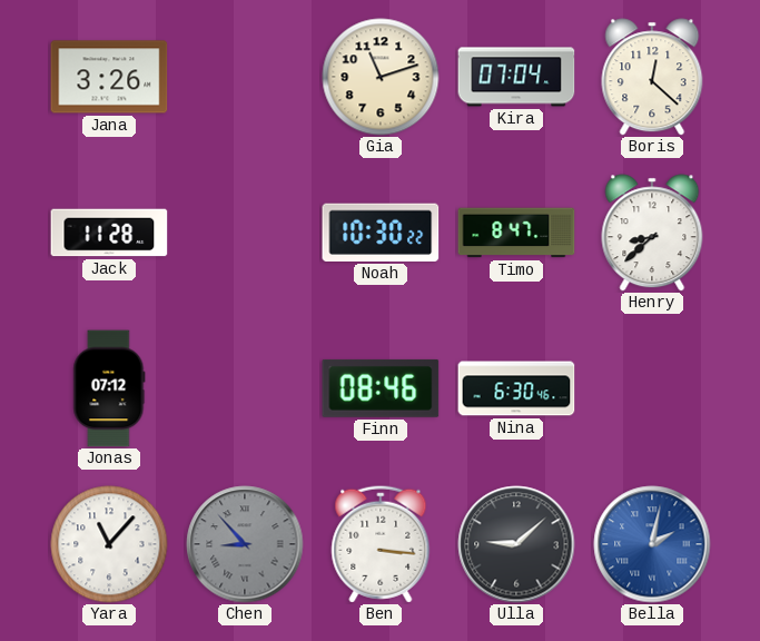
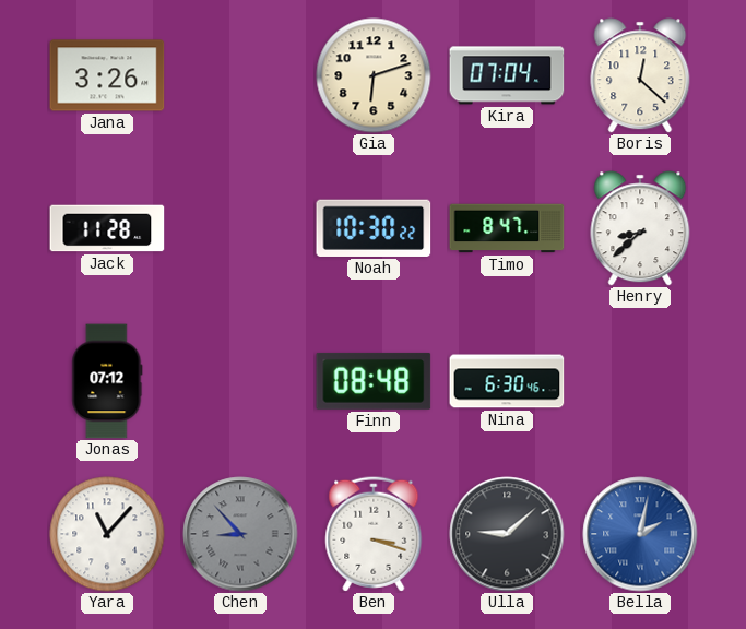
Gia: 11:12 -> 6:12
Finn: 08:46 -> 08:48
Ben: 3:16 -> 3:18
